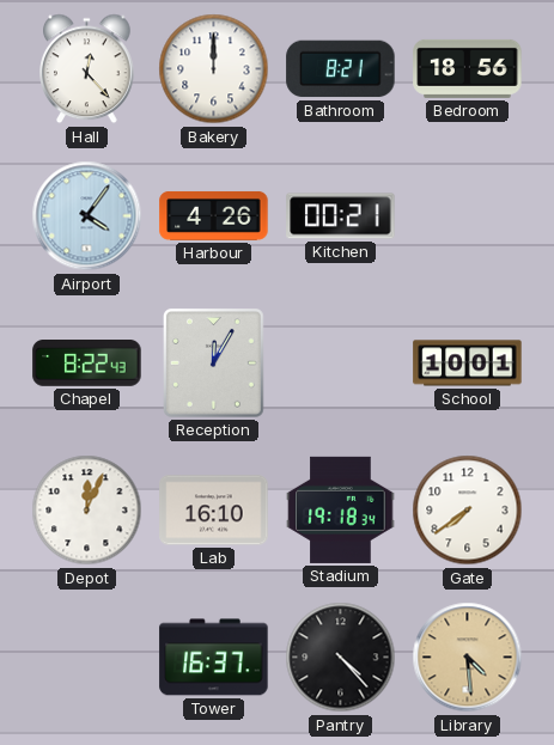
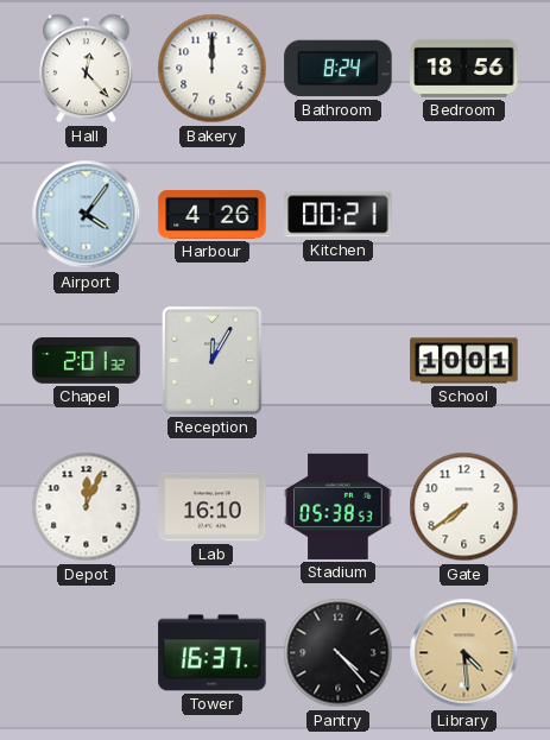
Bathroom: 8:21 -> 8:24
Chapel: 8:22 -> 2:01
Stadium: 19:18 -> 05:38
